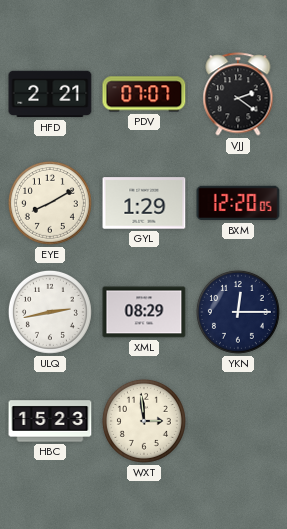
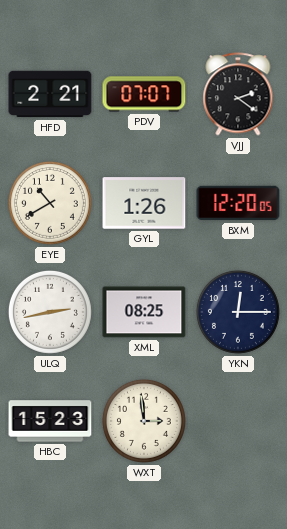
EYE: 8:10 -> 10:40
GYL: 1:29 -> 1:26
XML: 08:29 -> 08:25
